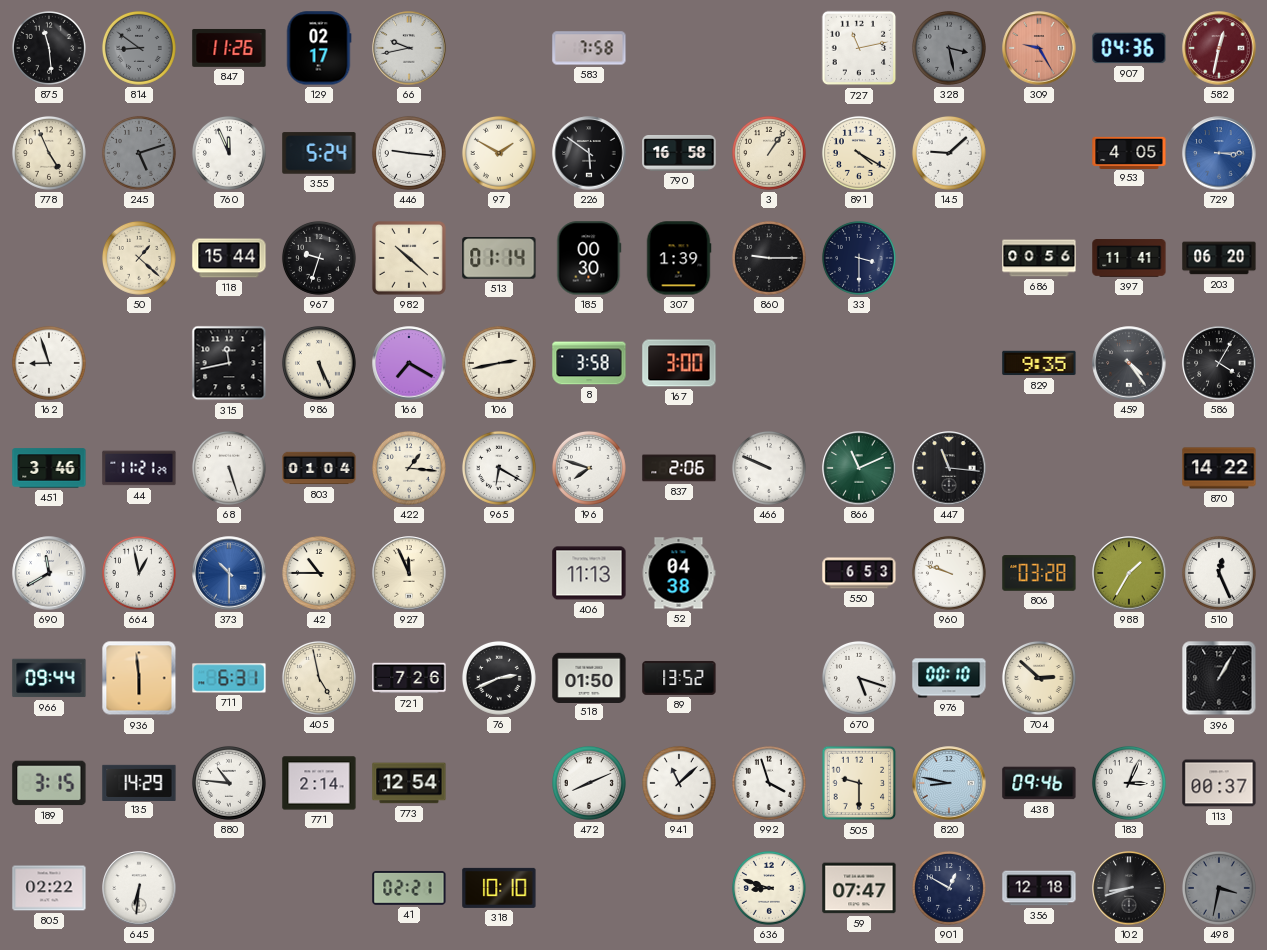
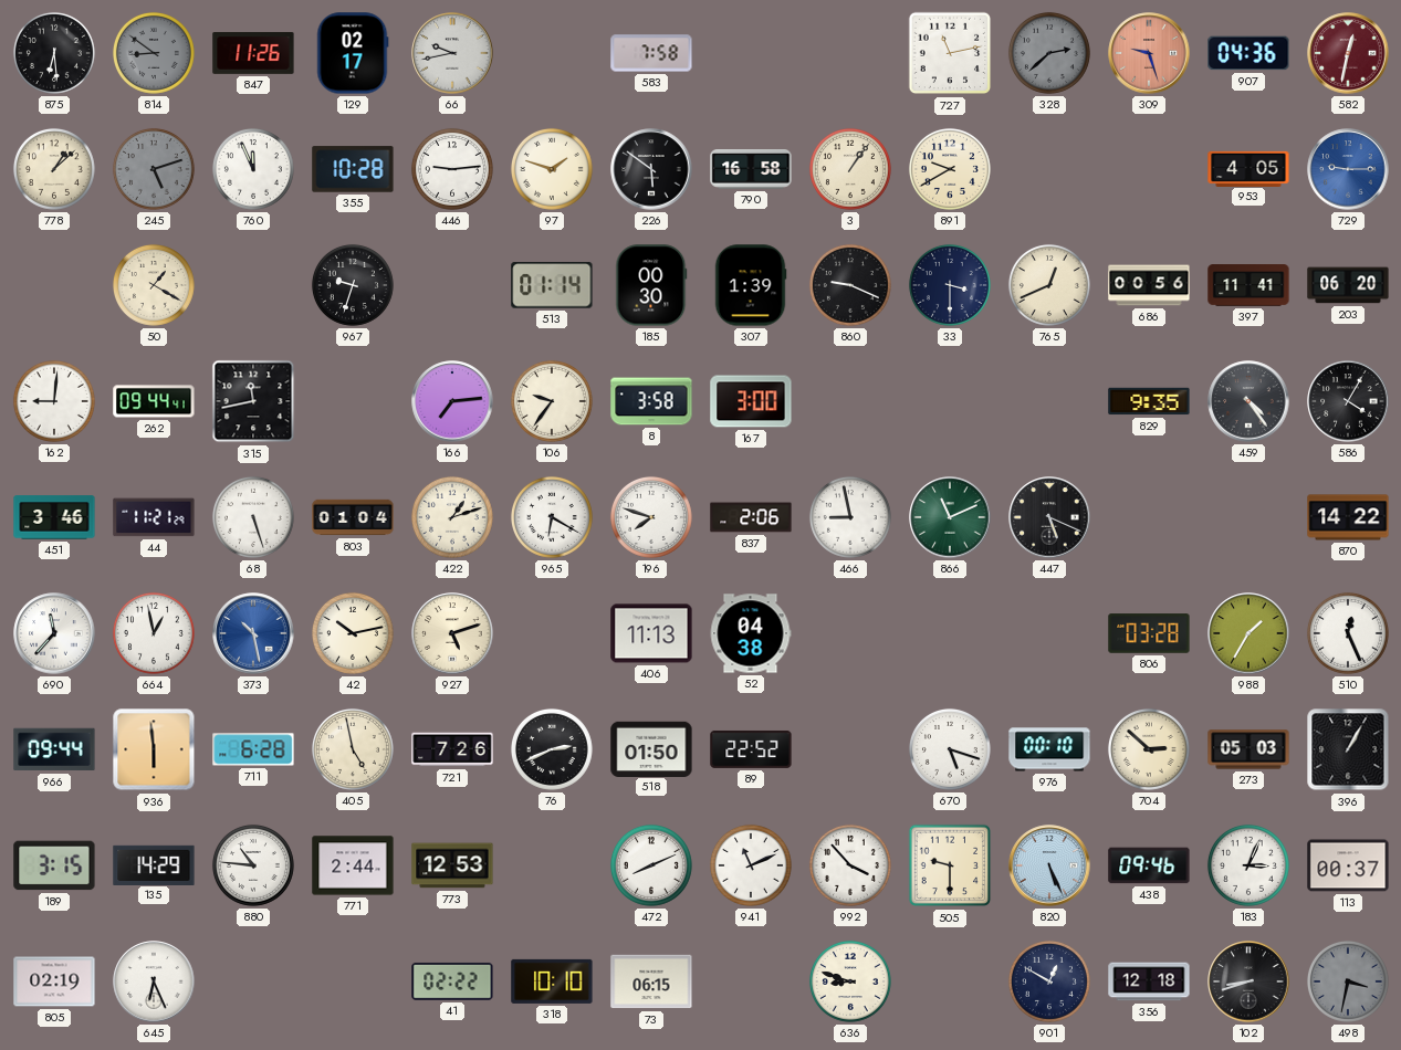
875: 11:29 -> 6:29
328: 3:28 -> 2:38
309: 9:25 -> 9:27
778: 4:56 -> 1:08
355: 5:24 -> 10:28
446: 9:16 -> 9:14
97: 1:50 -> 1:48
891: 4:20 -> 9:40
145: 9:08 -> none
729: 3:15 -> 9:15
50: 1:22 -> 1:20
118: 15:44 -> none
982: 10:22 -> none
860: 9:15 -> 9:19
765: none -> 12:41
162: 8:57 -> 9:01
262: none -> 09:44
986: 5:26 -> none
166: 7:20 -> 7:14
106: 2:43 -> 9:36
422: 1:16 -> 1:12
466: 9:49 -> 8:58
447: 11:16 -> 5:19
690: 11:40 -> 11:37
373: 10:30 -> 10:28
42: 10:45 -> 10:13
927: 11:56 -> 5:12
550: 6:53 -> none
960: 9:48 -> none
711: 6:31 -> 6:28
89: 13:52 -> 22:52
273: none -> 05:03
771: 2:14 -> 2:44
773: 12:54 -> 12:53
941: 11:08 -> 11:11
992: 3:57 -> 3:53
820: 8:47 -> 5:26
805: 02:22 -> 02:19
645: 6:31 -> 6:26
41: 02:21 -> 02:22
73: none -> 06:15
59: 07:47 -> none
